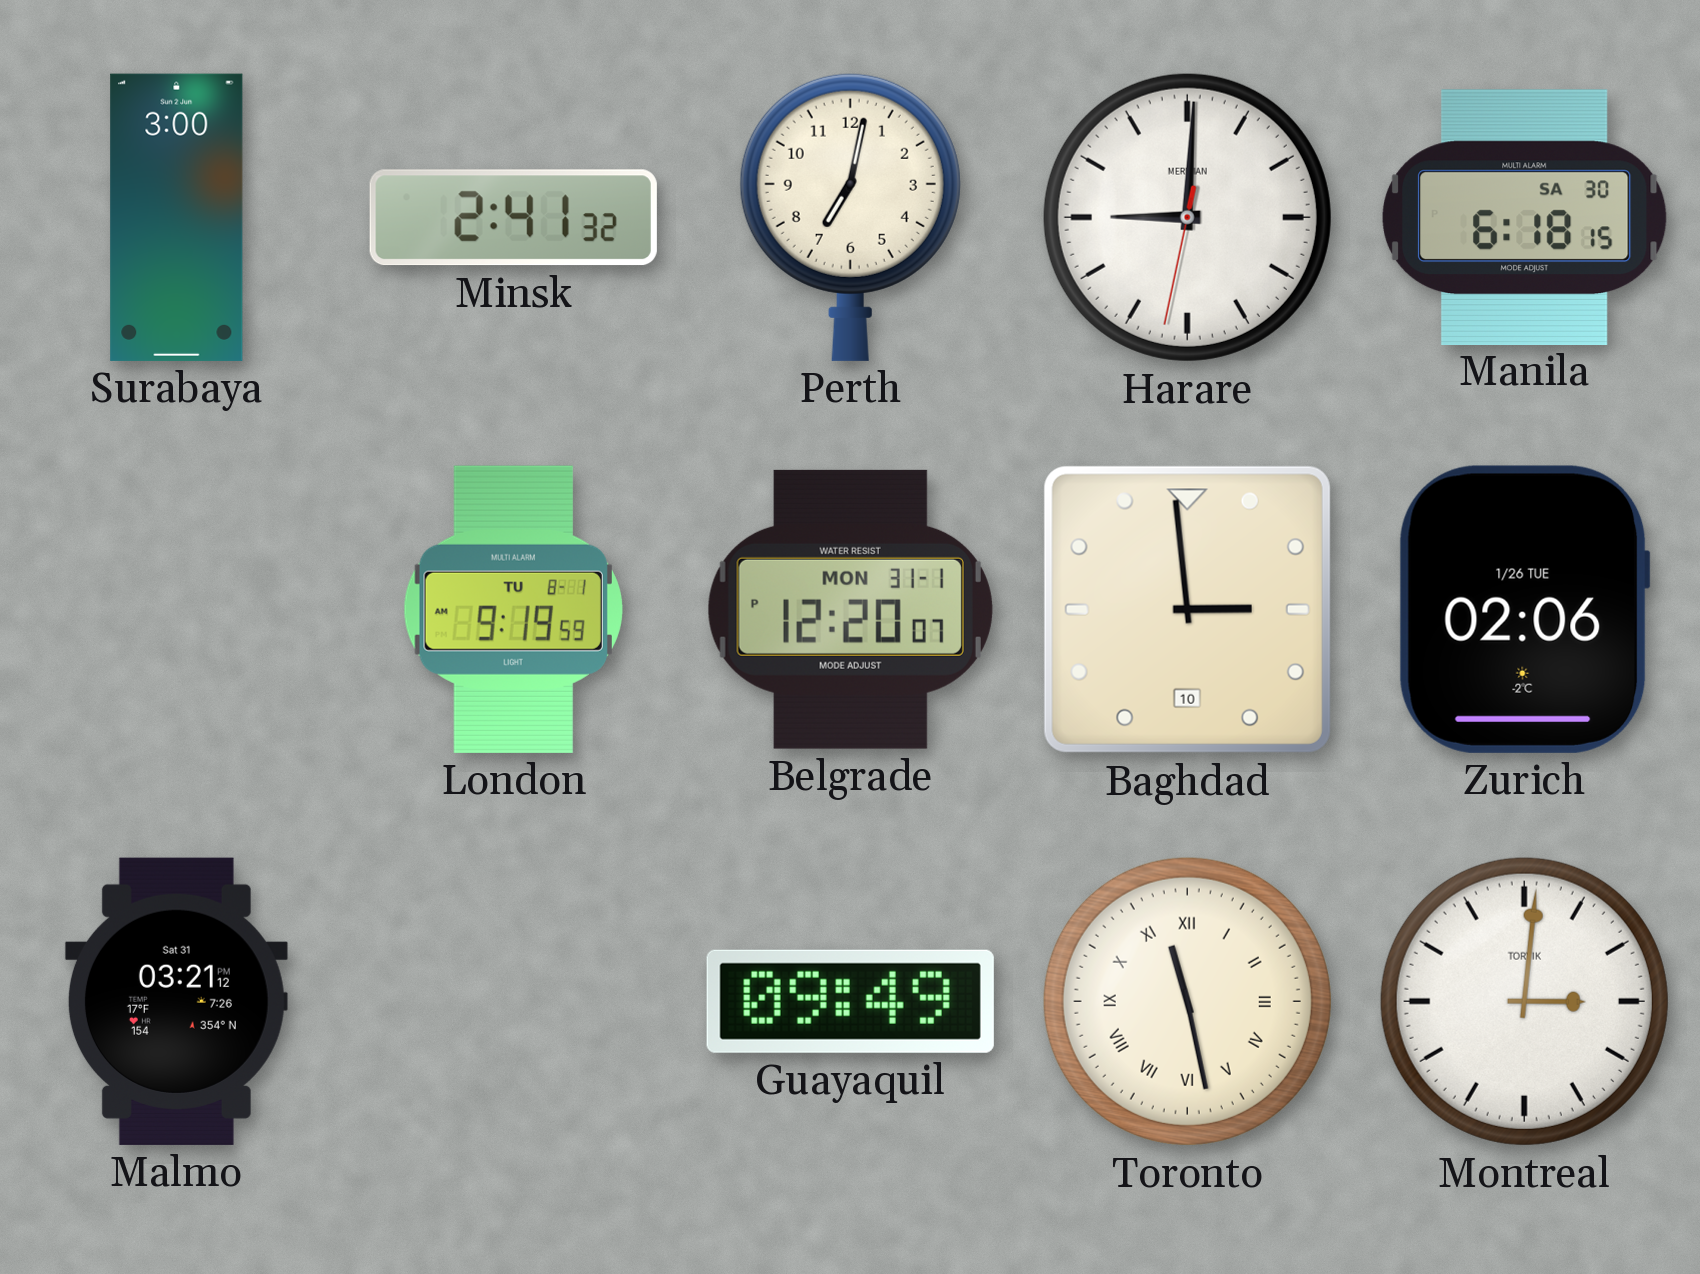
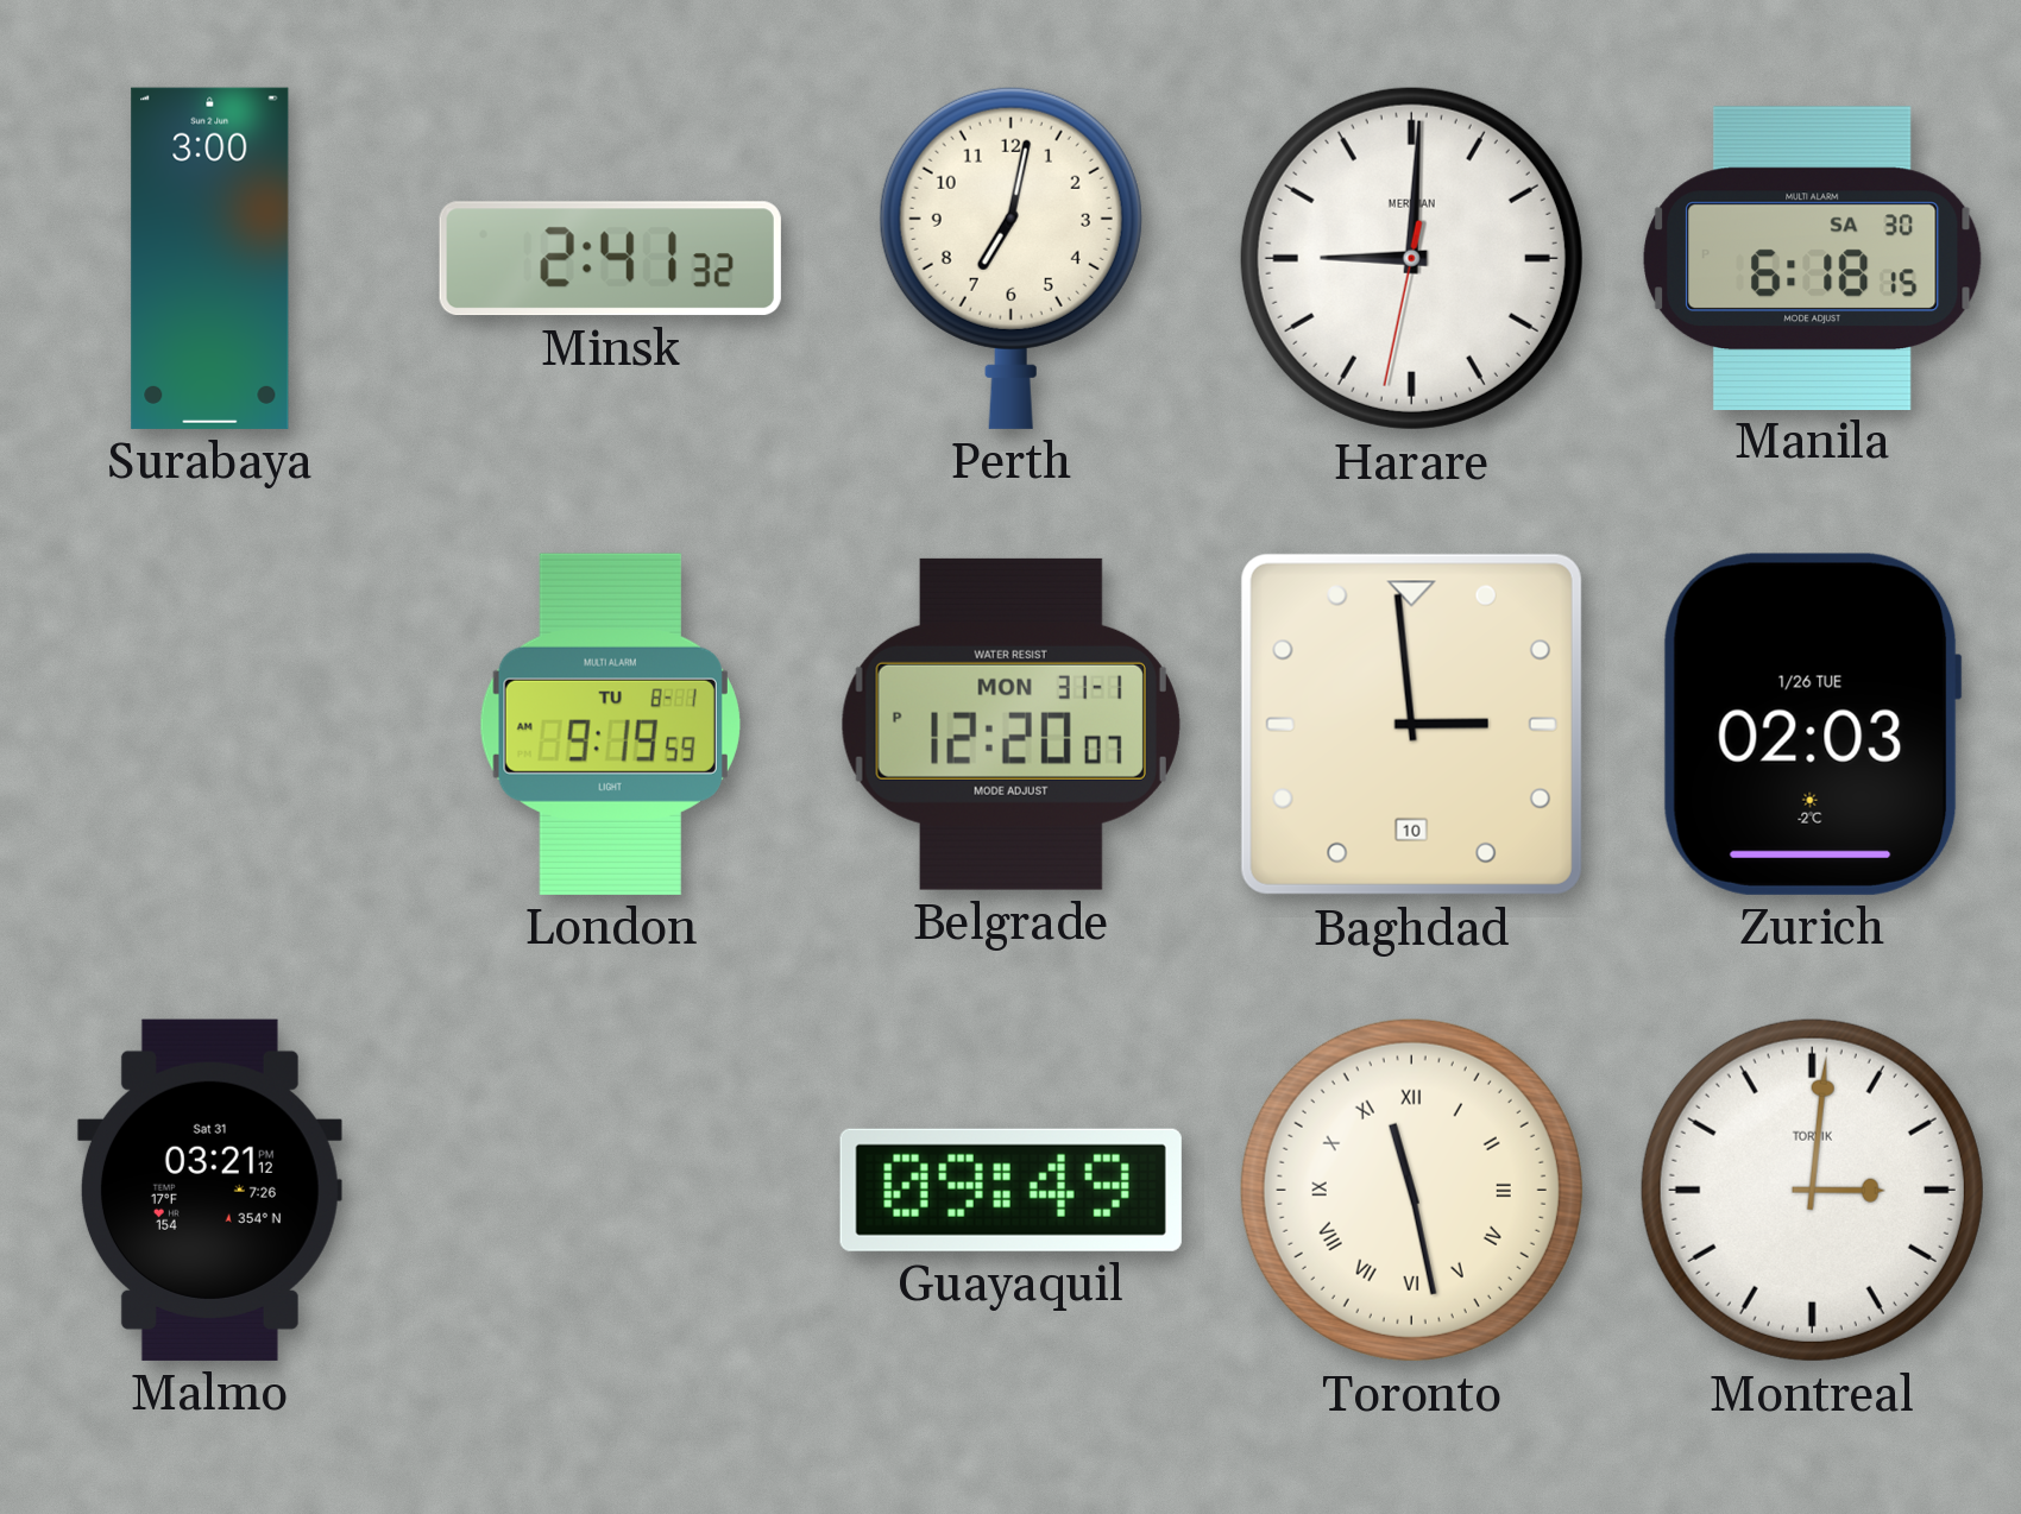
Zurich: 02:06 -> 02:03
